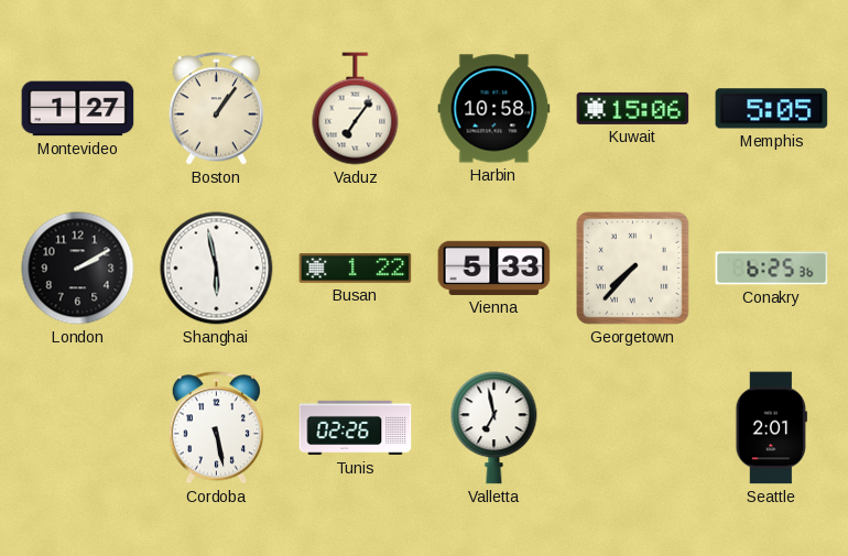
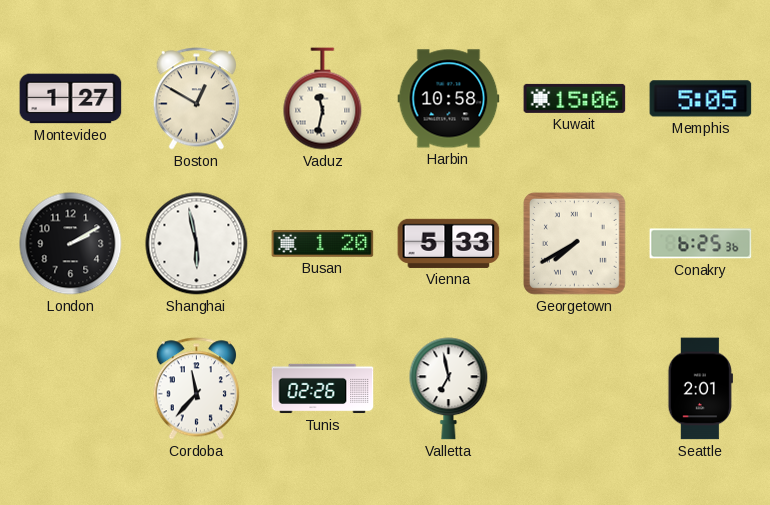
Boston: 1:06 -> 12:50
Vaduz: 7:06 -> 11:32
Busan: 1:22 -> 1:20
Georgetown: 7:37 -> 7:40
Cordoba: 5:28 -> 11:37
